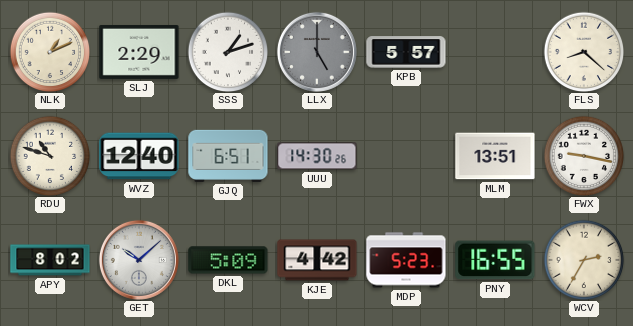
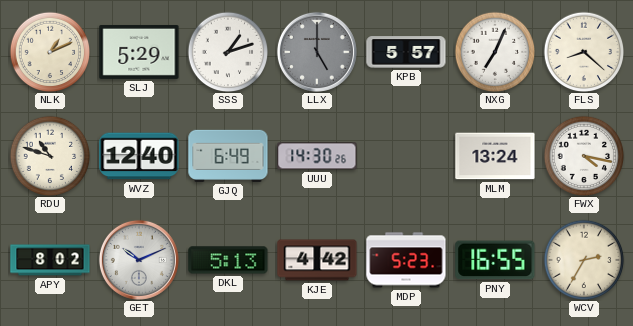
SLJ: 2:29 -> 5:29
NXG: none -> 7:04
GJQ: 6:51 -> 6:49
MLM: 13:51 -> 13:24
FWX: 9:17 -> 4:17
GET: 10:08 -> 10:11
DKL: 5:09 -> 5:13
